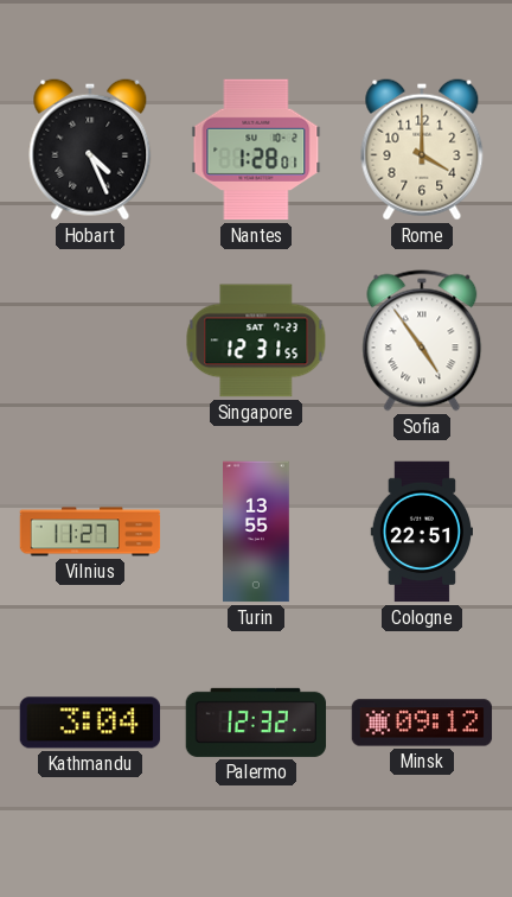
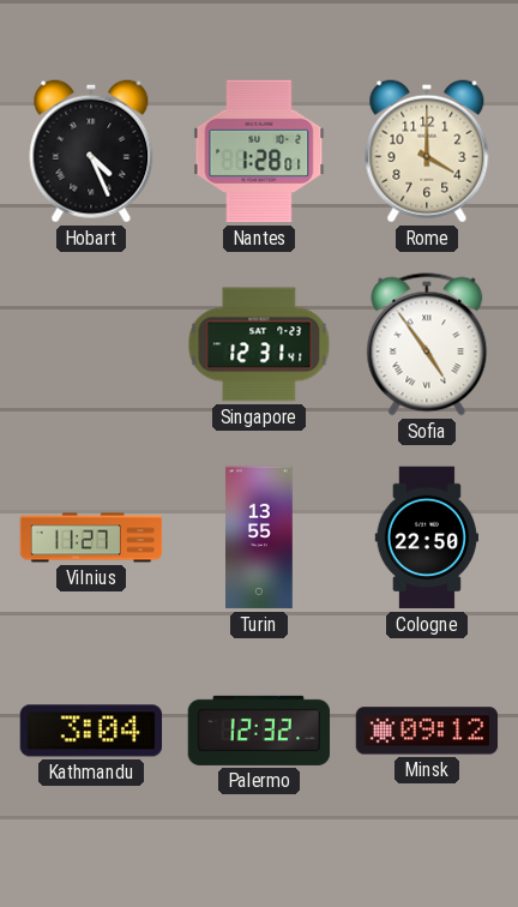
Singapore: 12:31:55 -> 12:31:41
Cologne: 22:51 -> 22:50
